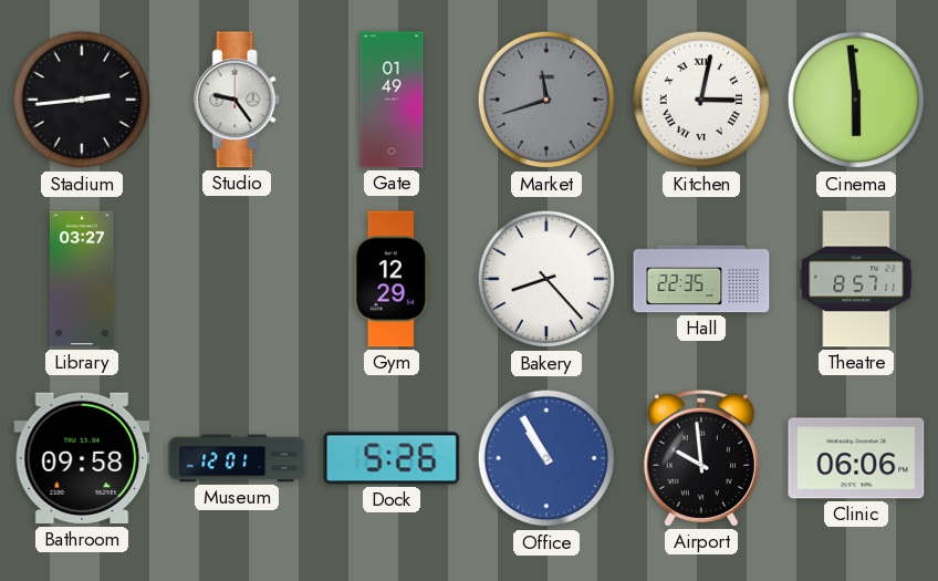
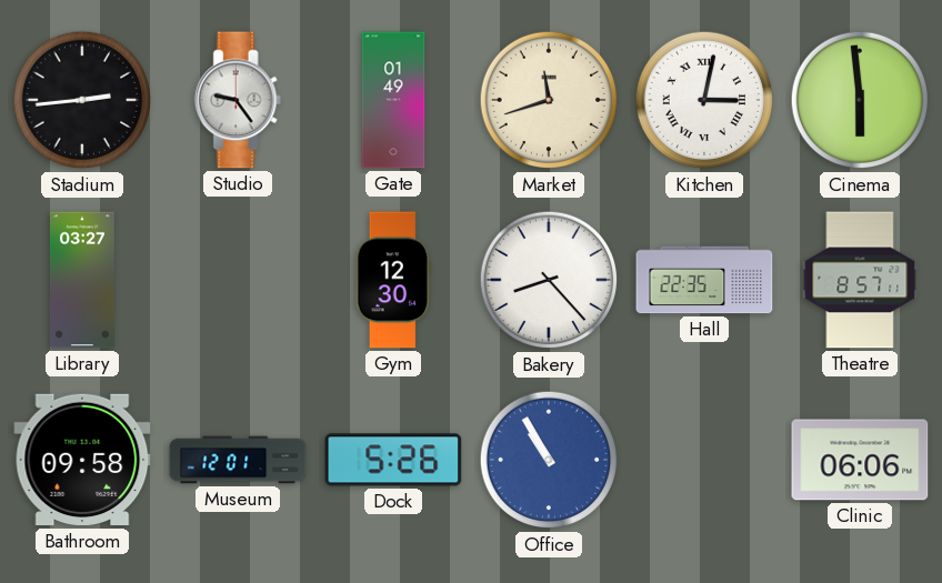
Market dial: grey -> cream
Gym: 12:29 -> 12:30
Airport: 9:59 -> none
